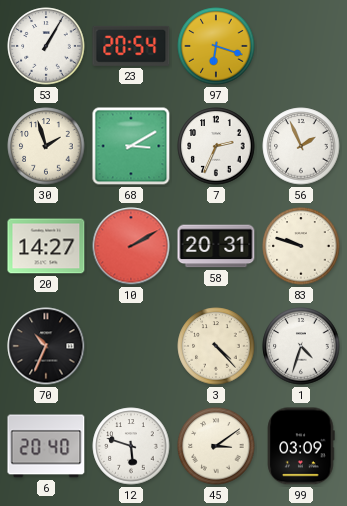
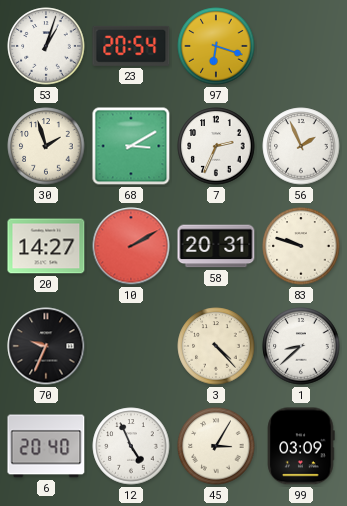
53: 1:05 -> 1:03
70: 10:34 -> 9:34
1: 4:33 -> 8:38
12: 5:48 -> 4:56
45: 3:09 -> 3:05
